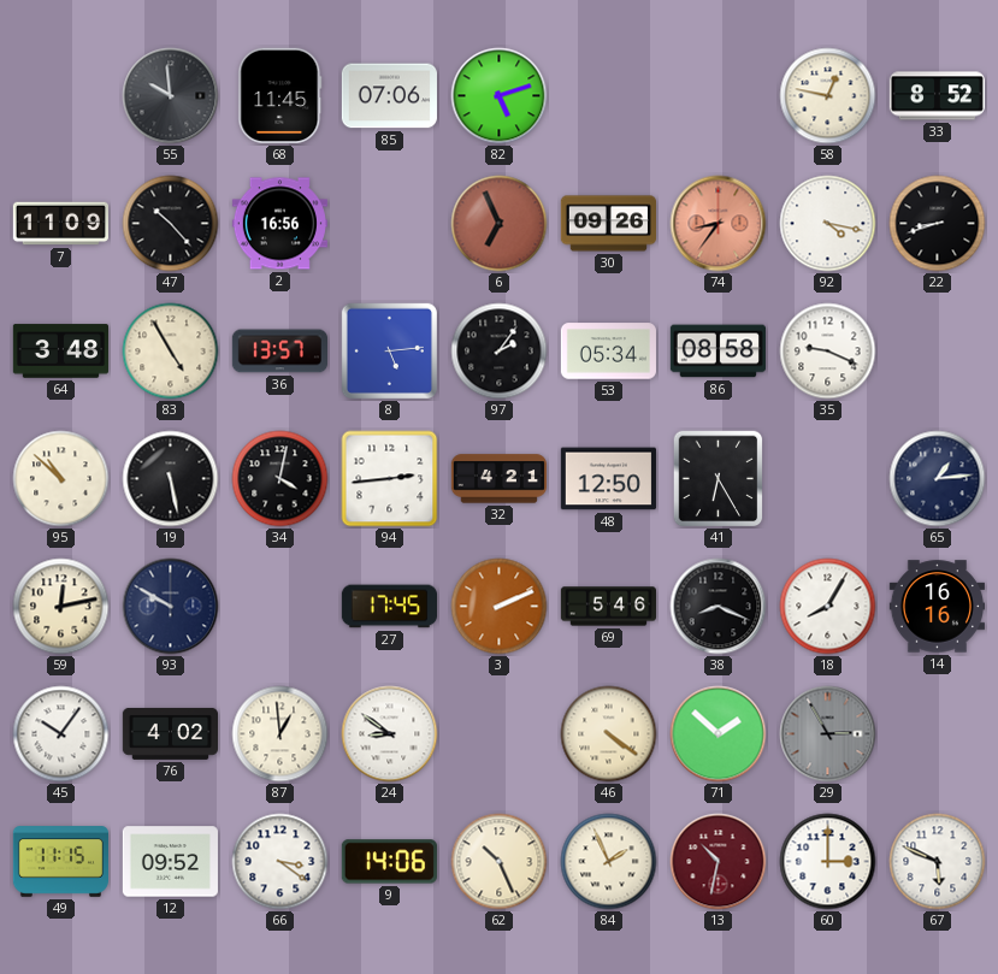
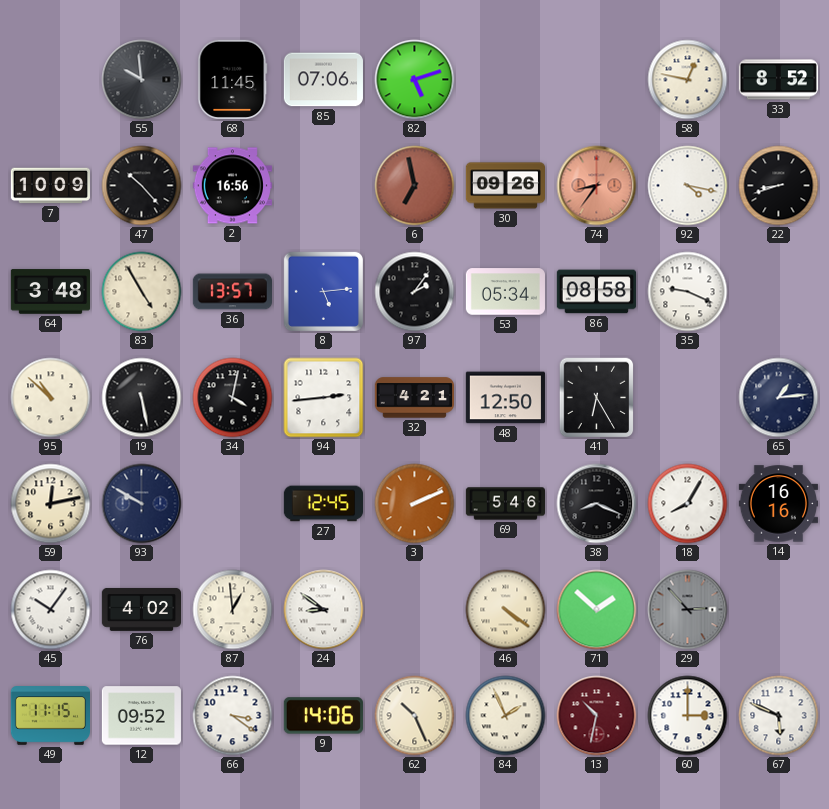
7: 11:09 -> 10:09
6: 6:56 -> 6:58
27: 17:45 -> 12:45
29: 2:55 -> 2:53
